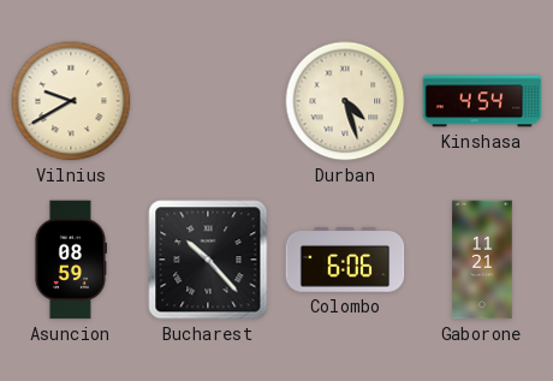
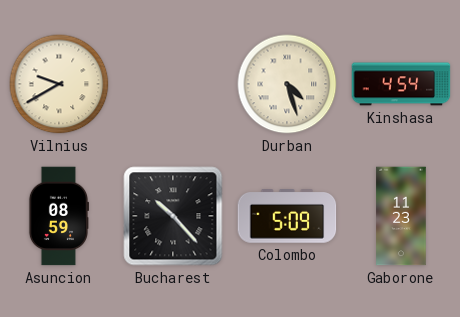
Colombo: 6:06 -> 5:09
Gaborone: 11:21 -> 11:23
